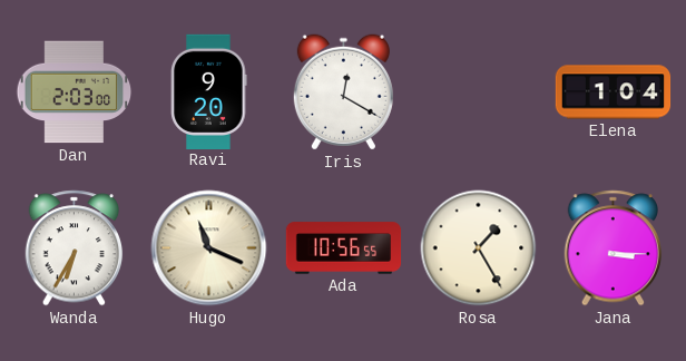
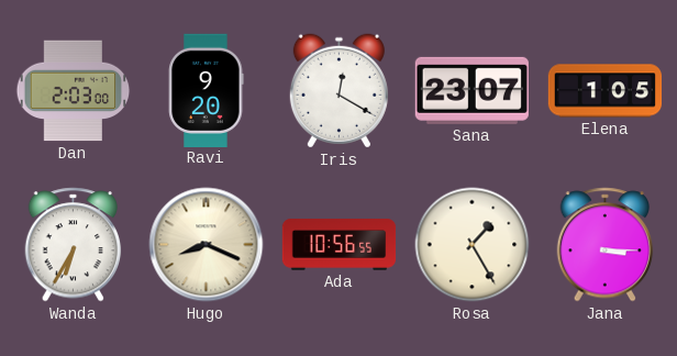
Sana: none -> 23:07
Elena: 1:04 -> 1:05
Hugo: 11:19 -> 8:19
